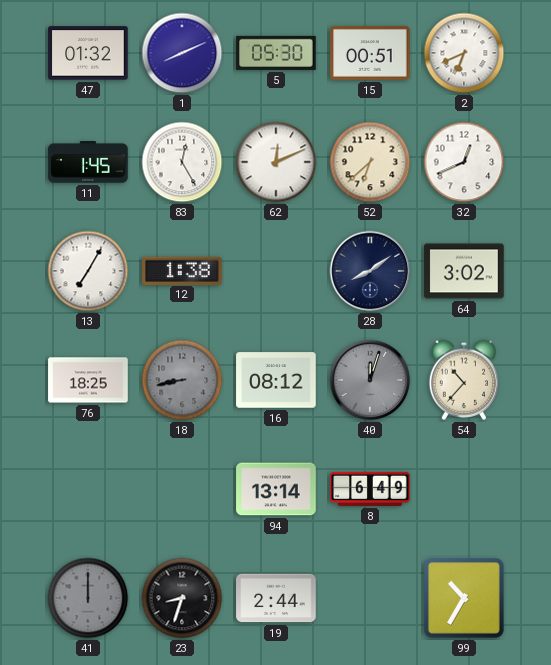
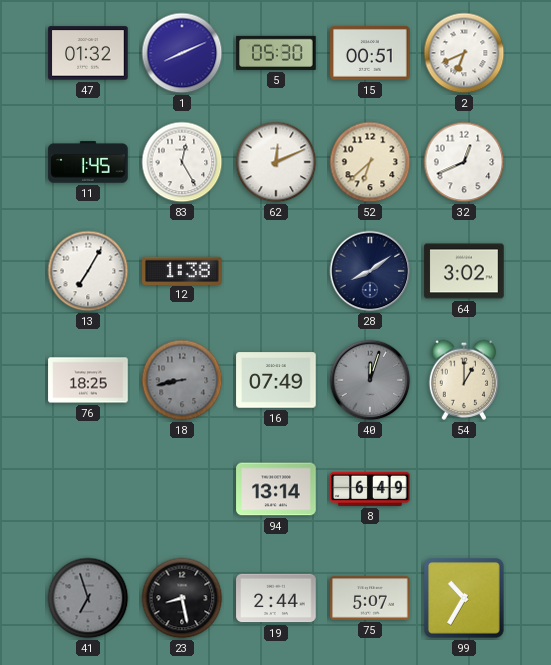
16: 08:12 -> 07:49
54: 10:37 -> 1:00
41: 12:00 -> 6:57
23: 8:33 -> 8:28
75: none -> 5:07
